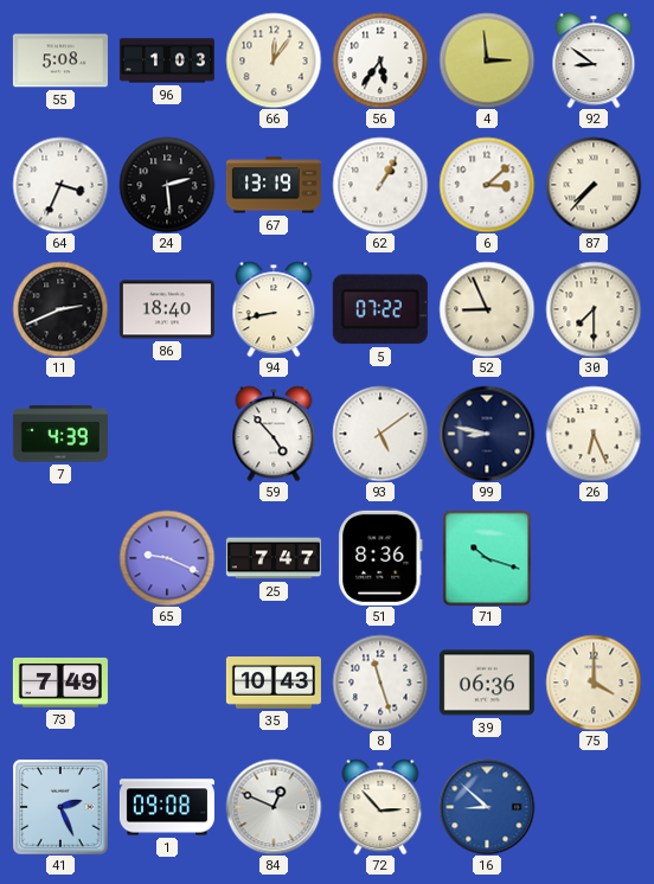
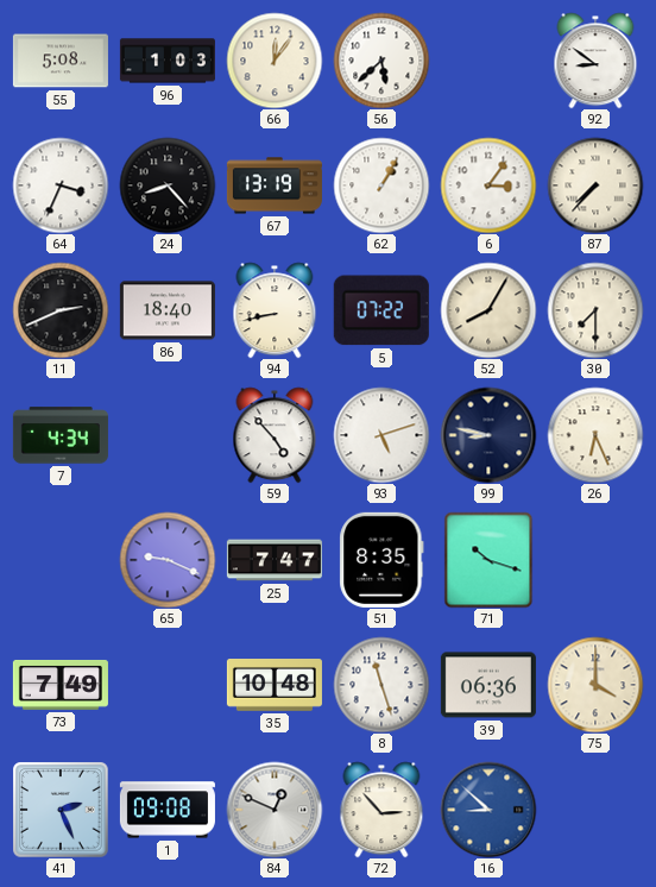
56: 5:36 -> 5:38
4: 2:59 -> none
24: 2:29 -> 8:23
6: 3:08 -> 3:06
52: 8:56 -> 8:05
7: 4:39 -> 4:34
93: 5:09 -> 5:12
51: 8:36 -> 8:35
35: 10:43 -> 10:48
